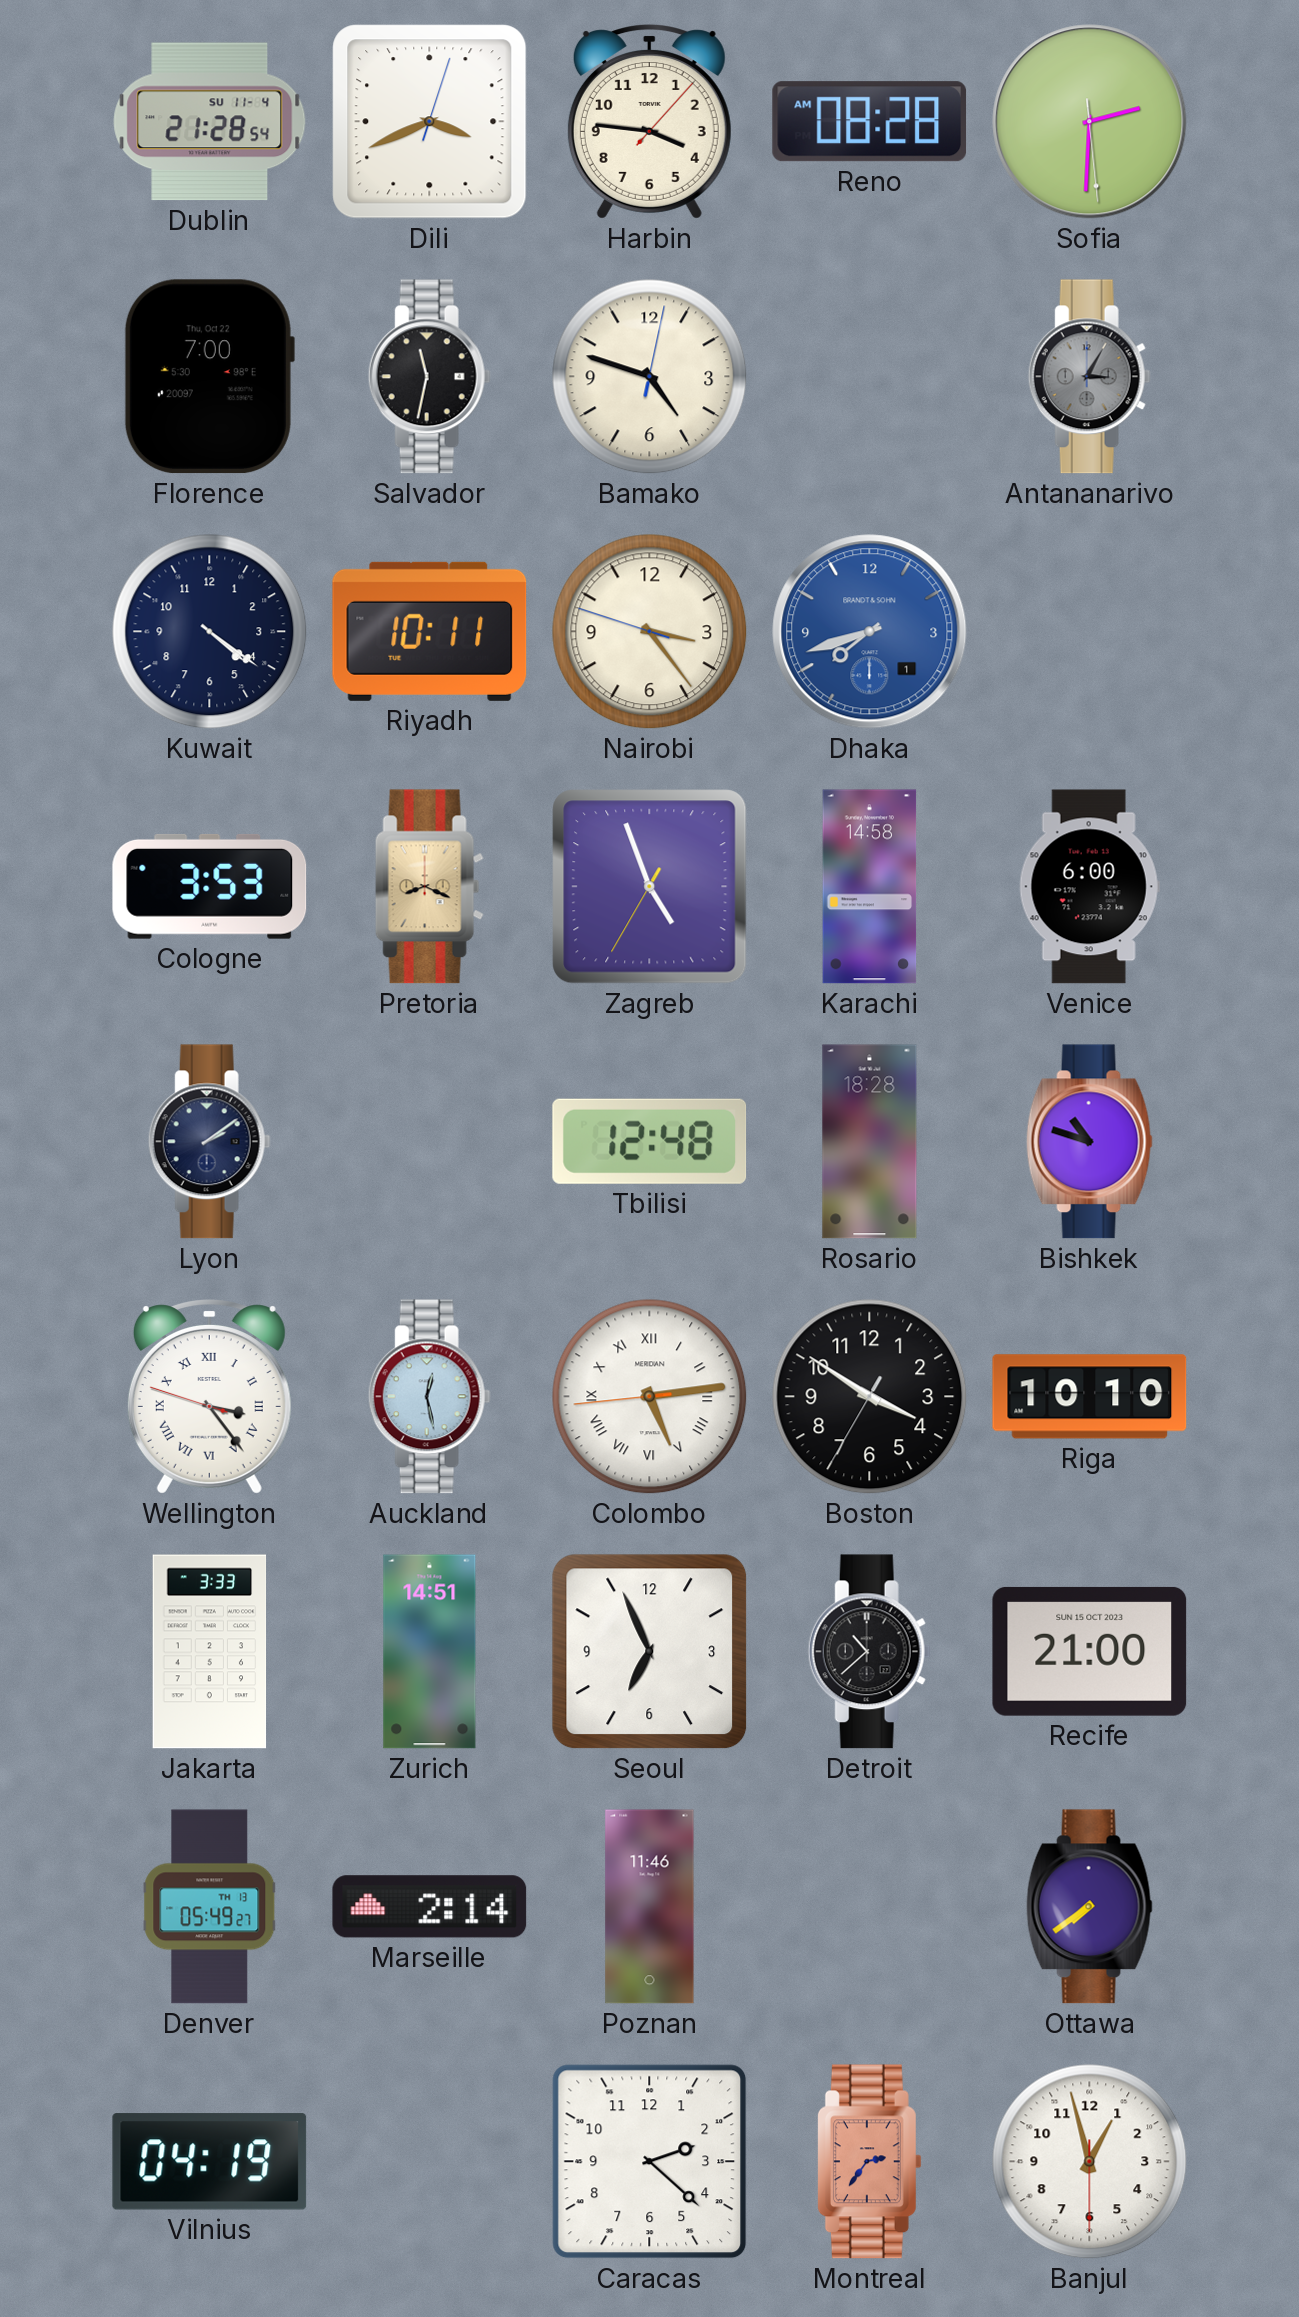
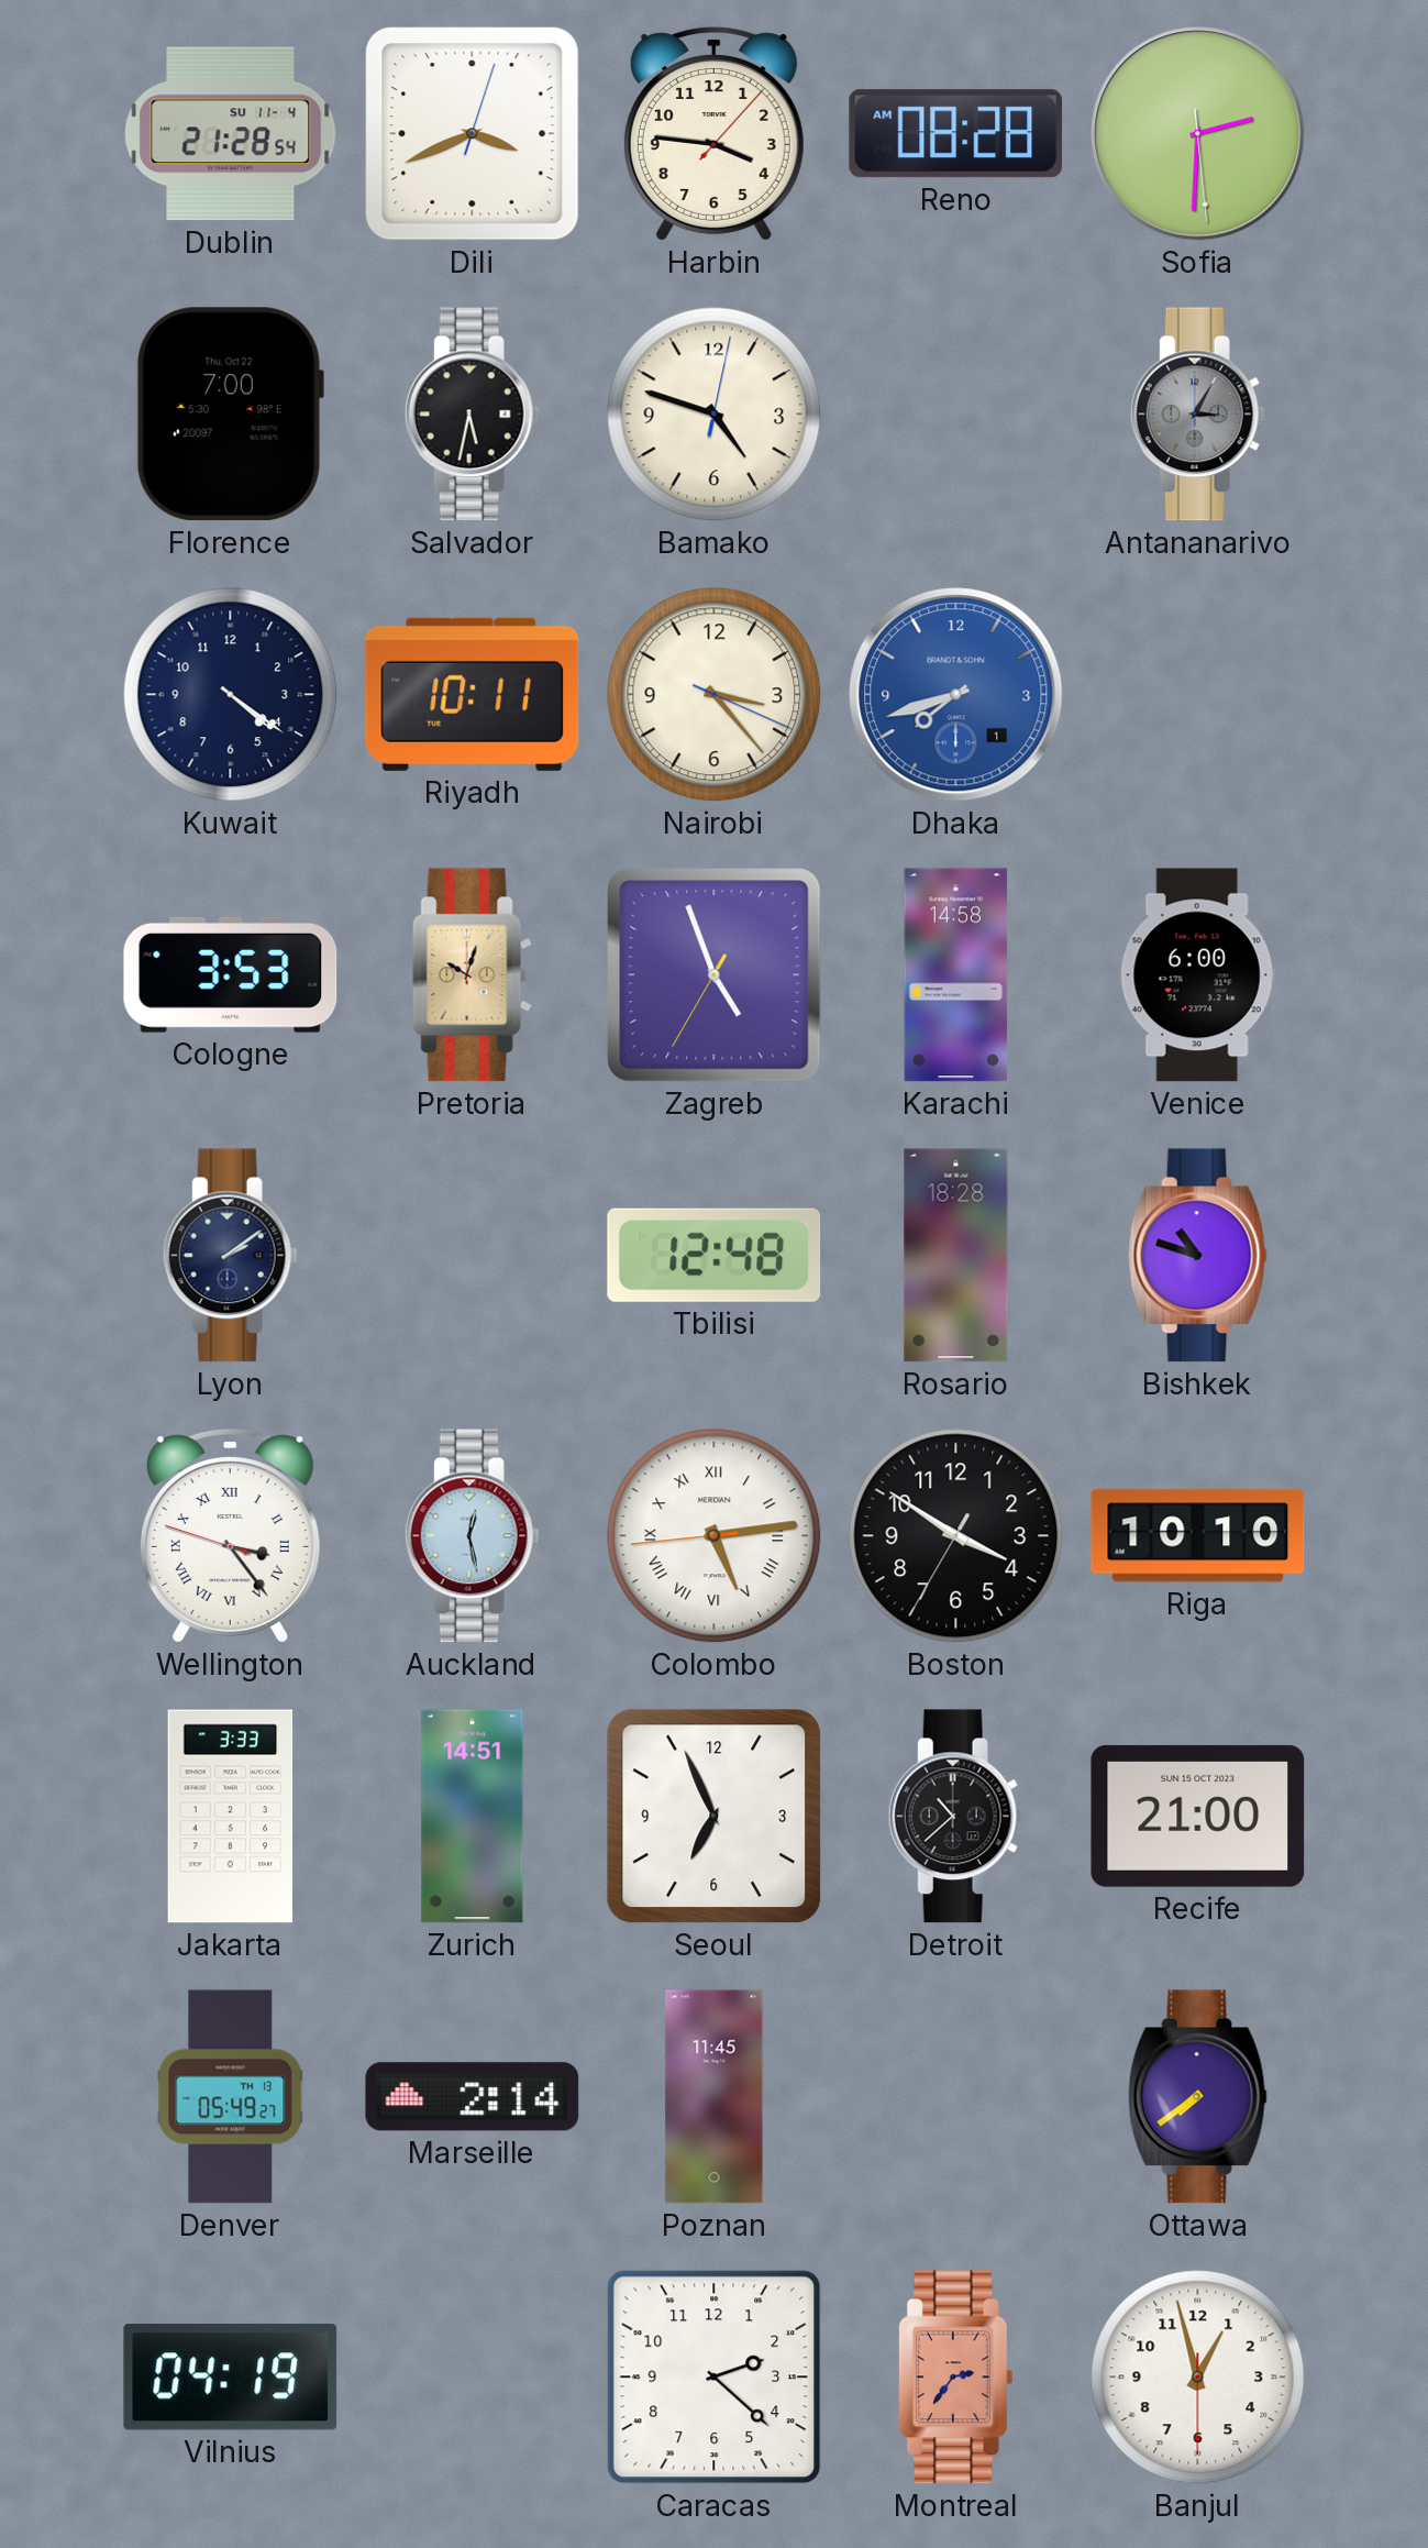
Salvador: 11:32 -> 5:32
Nairobi: 3:23:48 -> 3:23:19
Pretoria: 8:19 -> 10:03
Poznan: 11:46 -> 11:45
